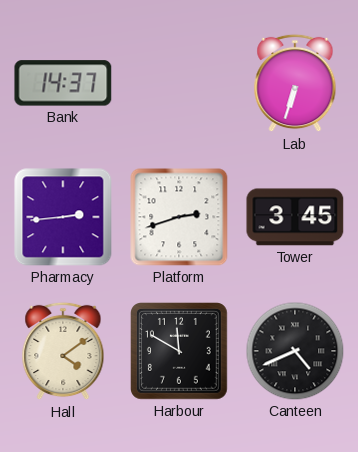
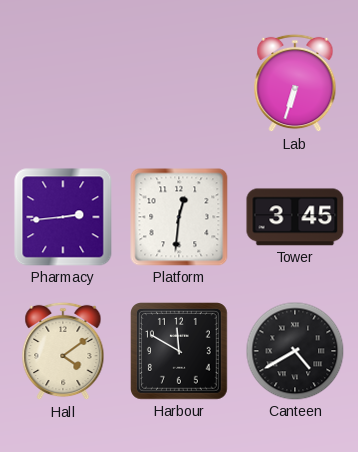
Bank: 14:37 -> none
Platform: 2:42 -> 12:31
Canteen: 4:41 -> 4:40
